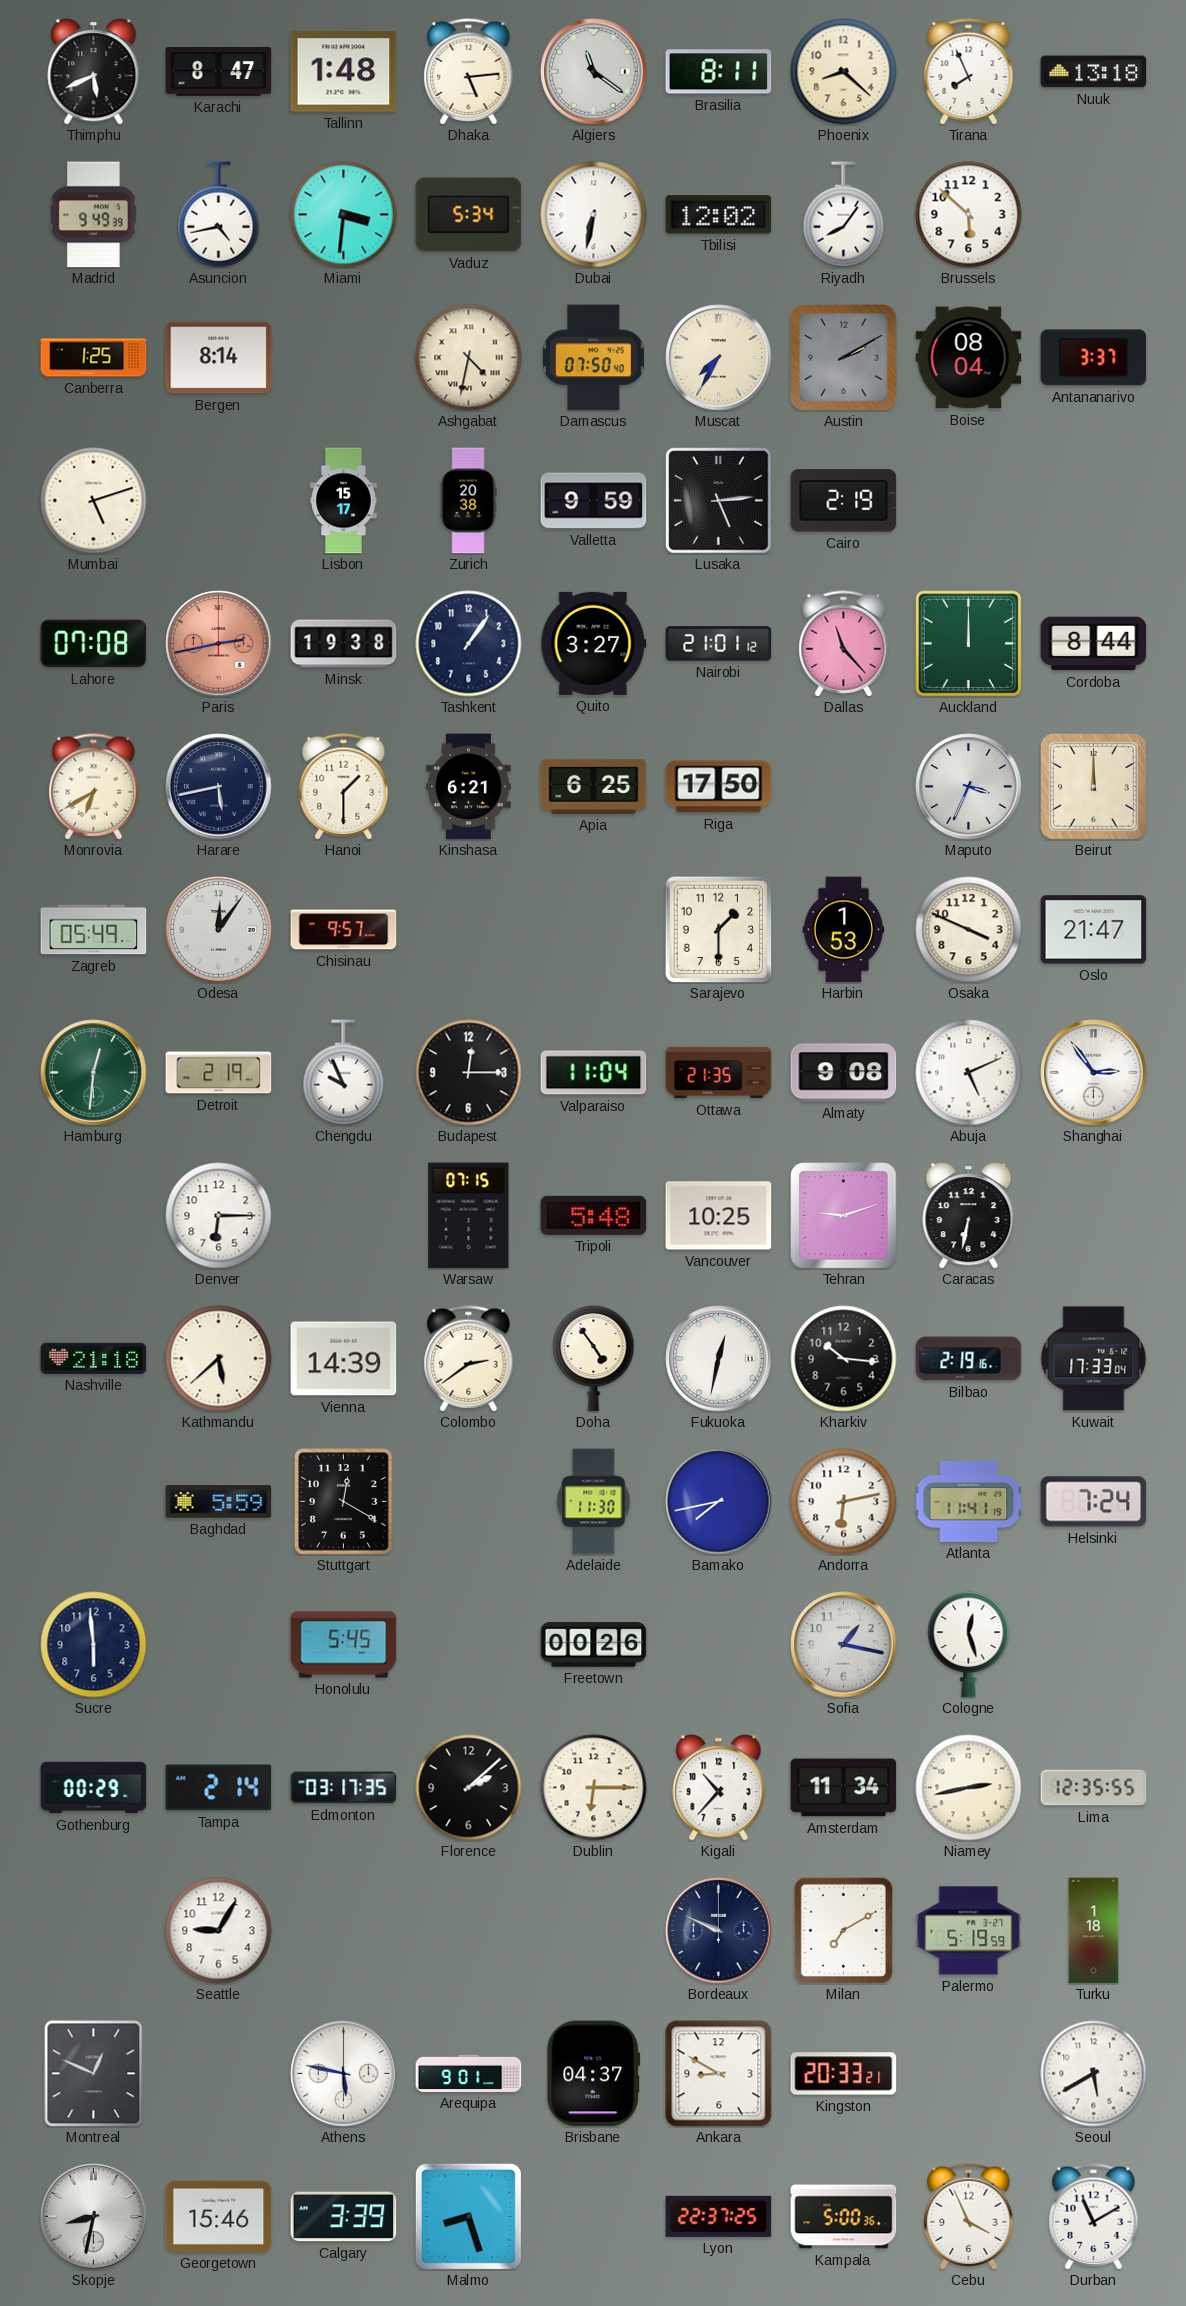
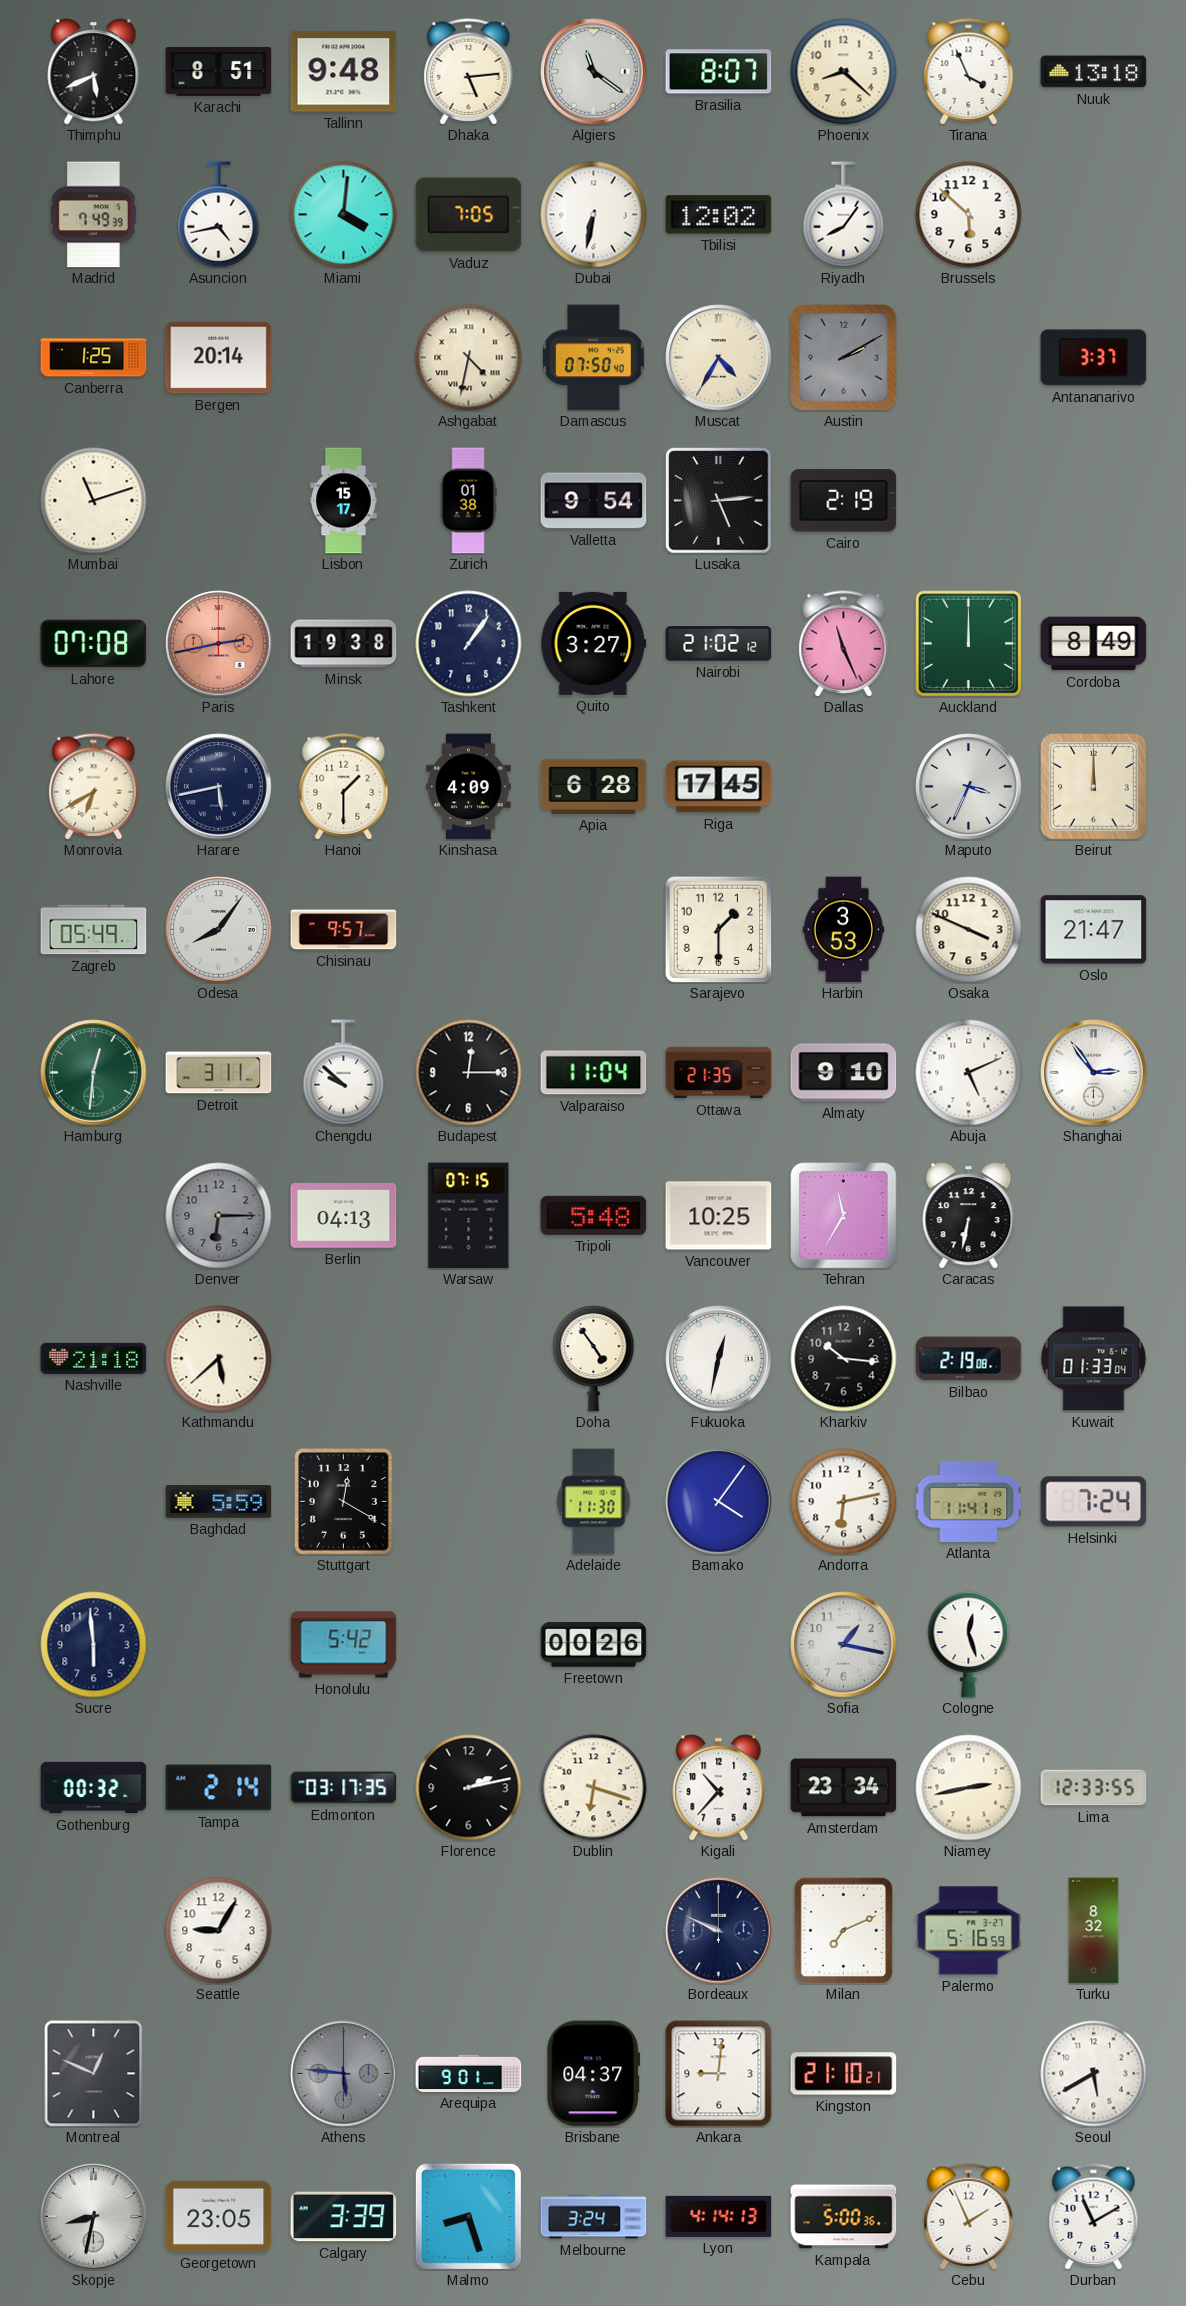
Karachi: 8:47 -> 8:51
Tallinn: 1:48 -> 9:48
Brasilia: 8:11 -> 8:07
Tirana: 7:56 -> 3:56
Madrid: 9:49 -> 7:49
Miami: 3:31 -> 4:01
Vaduz: 5:34 -> 7:05
Bergen: 8:14 -> 20:14
Muscat: 7:35 -> 4:35
Boise: 08:04 -> none
Mumbai: 5:12 -> 11:12
Zurich: 20:38 -> 01:38
Valletta: 9:59 -> 9:54
Nairobi: 21:01 -> 21:02
Dallas: 11:23 -> 11:26
Cordoba: 8:44 -> 8:49
Kinshasa: 6:21 -> 4:09
Apia: 6:25 -> 6:28
Riga: 17:50 -> 17:45
Odesa: 12:06 -> 8:06
Harbin: 1:53 -> 3:53
Detroit: 2:19 -> 3:11
Chengdu: 9:56 -> 9:52
Almaty: 9:08 -> 9:10
Denver dial: white -> grey
Berlin: none -> 04:13
Tehran: 9:12 -> 11:35
Vienna: 14:39 -> none
Colombo: 2:39 -> none
Bilbao: 2:19:16 -> 2:19:08
Kuwait: 17:33 -> 01:33
Bamako: 7:43 -> 4:06
Honolulu: 5:45 -> 5:42
Gothenburg: 00:29 -> 00:32
Florence: 2:08 -> 2:13
Dublin: 6:15 -> 6:18
Amsterdam: 11:34 -> 23:34
Lima: 12:35 -> 12:33
Milan: 7:10 -> 7:11
Palermo: 5:19 -> 5:16
Turku: 1:18 -> 8:32
Athens: 5:47 -> 5:46
Athens dial: white -> grey
Ankara: 8:50 -> 9:01
Kingston: 20:33 -> 21:10
Georgetown: 15:46 -> 23:05
Melbourne: none -> 3:24
Lyon: 22:37 -> 4:14
Cebu: 3:56 -> 1:56
